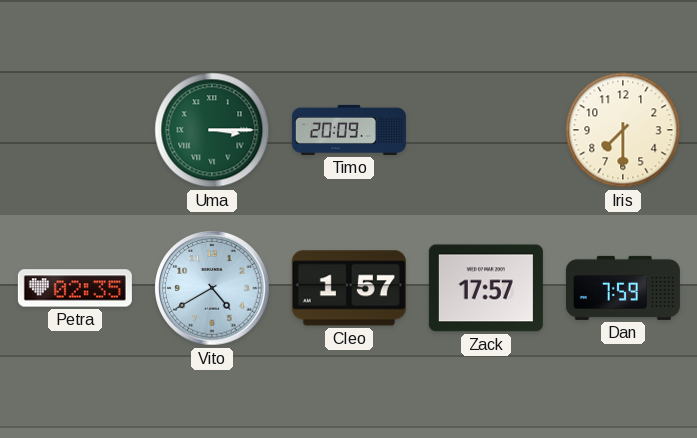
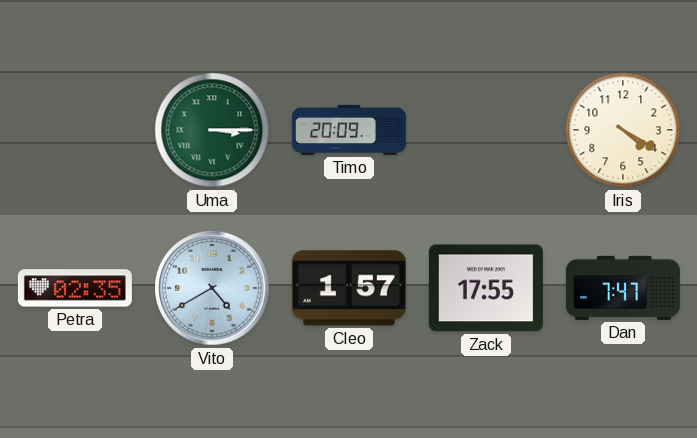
Iris: 7:30 -> 4:20
Zack: 17:57 -> 17:55
Dan: 7:59 -> 7:47
